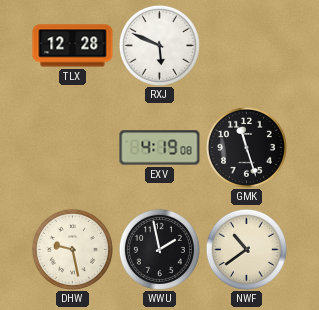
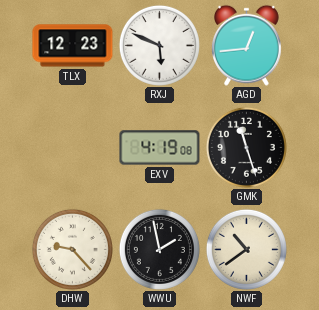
TLX: 12:28 -> 12:23
AGD: none -> 12:44
DHW: 9:28 -> 9:23
